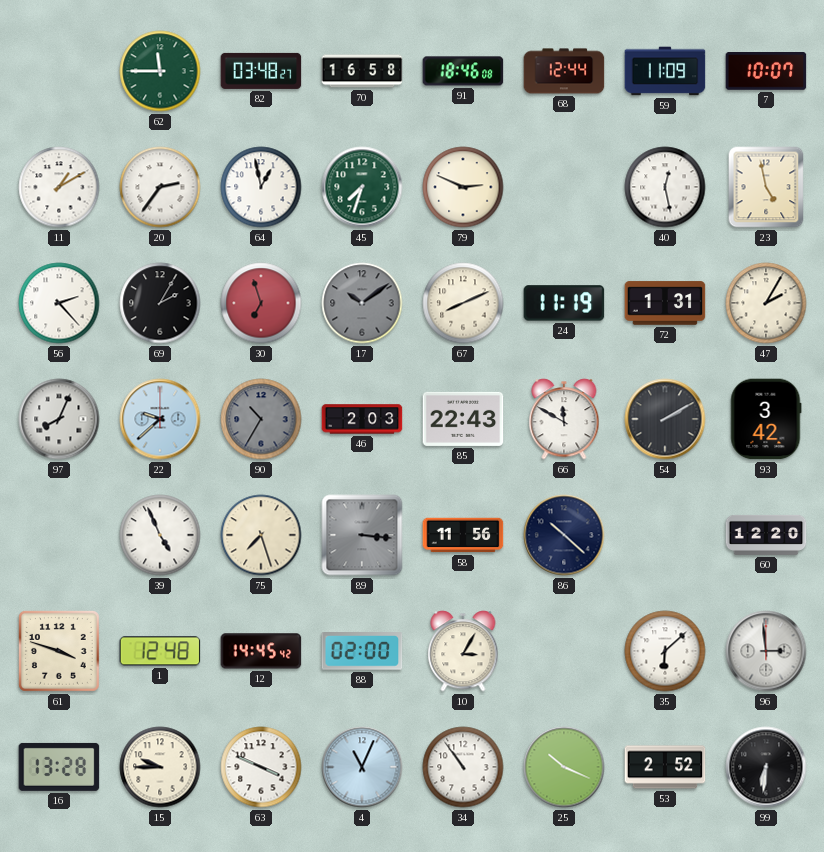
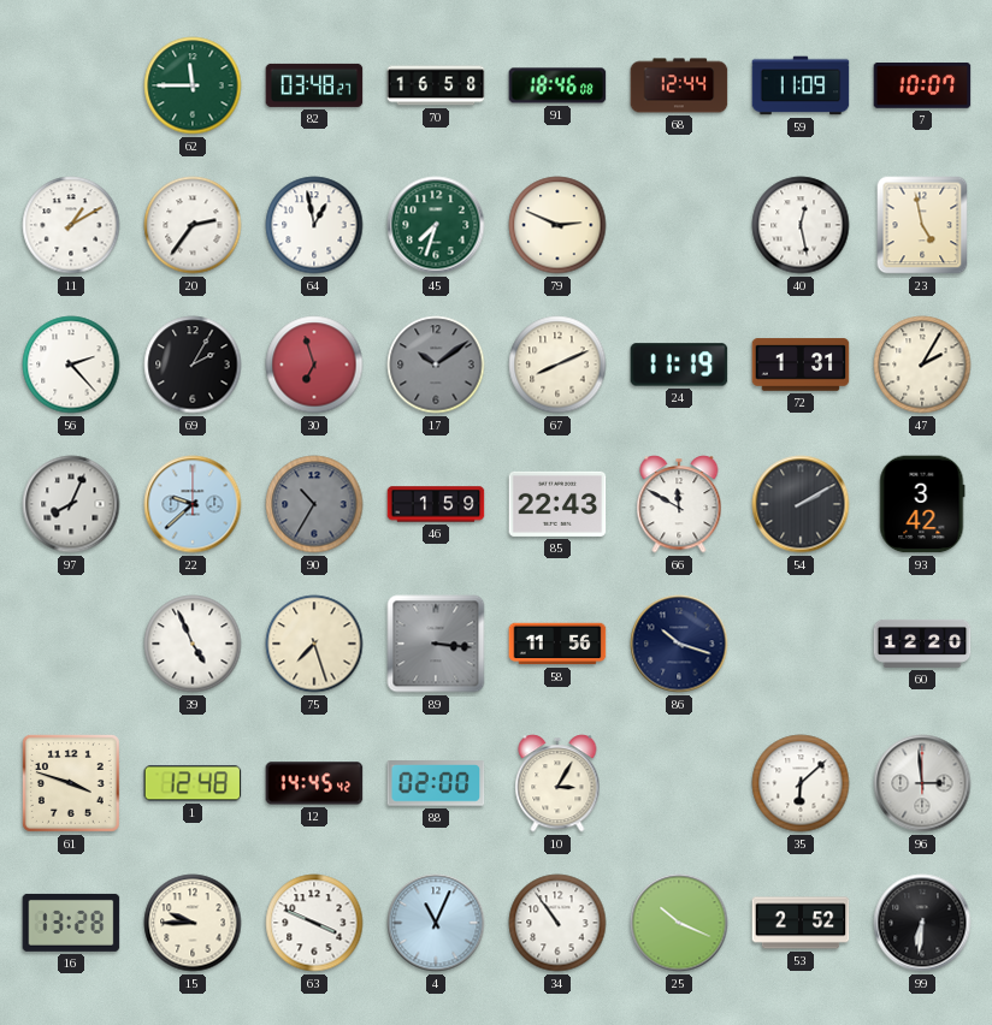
46: 2:03 -> 1:59
86: 10:22 -> 10:18
